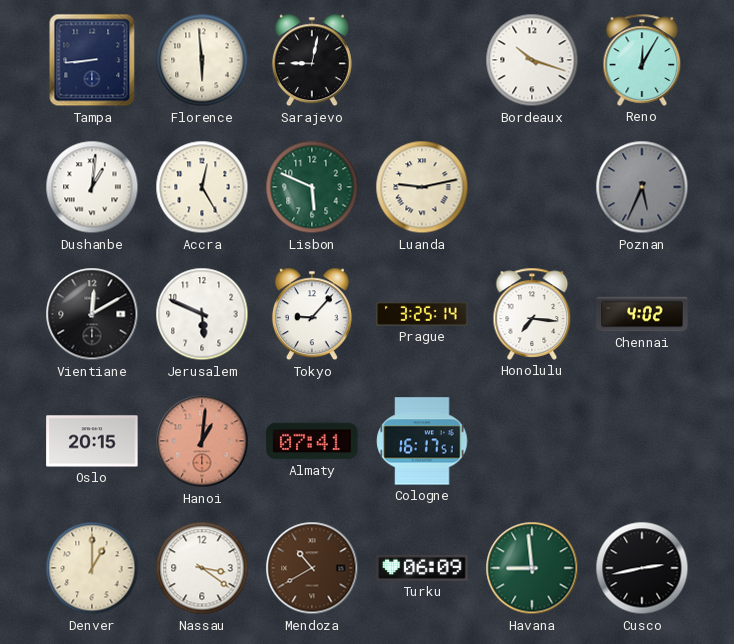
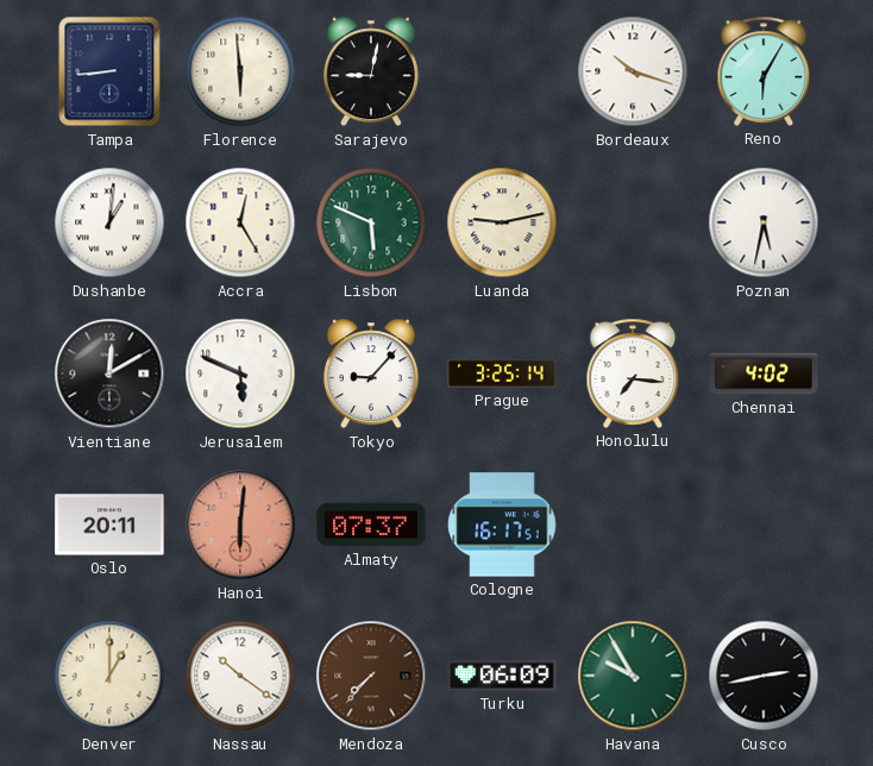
Reno: 12:05 -> 6:05
Poznan: 5:34 -> 5:32
Poznan dial: grey -> white
Oslo: 20:15 -> 20:11
Hanoi: 1:01 -> 6:01
Almaty: 07:41 -> 07:37
Nassau: 3:21 -> 10:21
Mendoza: 10:40 -> 7:37
Havana: 8:59 -> 9:55
